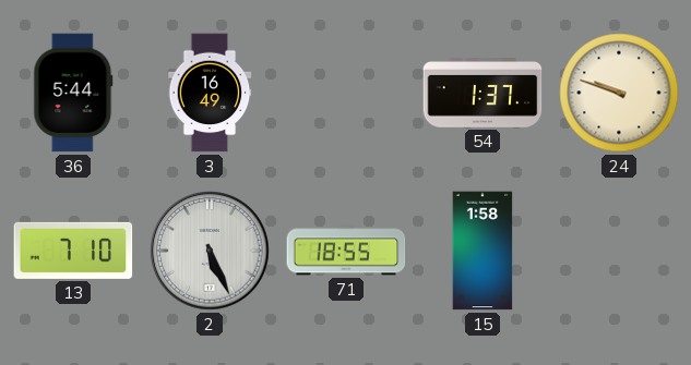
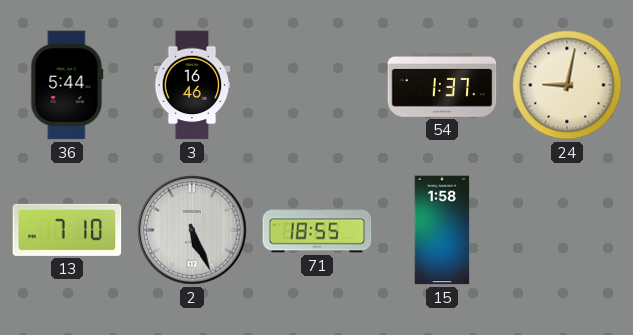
3: 16:49 -> 16:46
24: 9:48 -> 9:02
